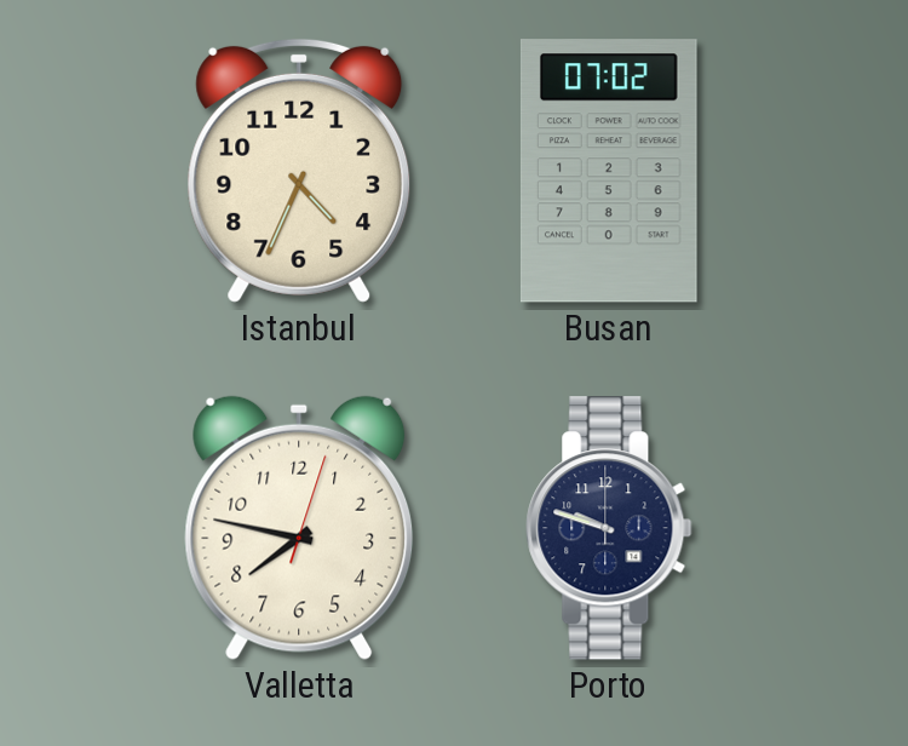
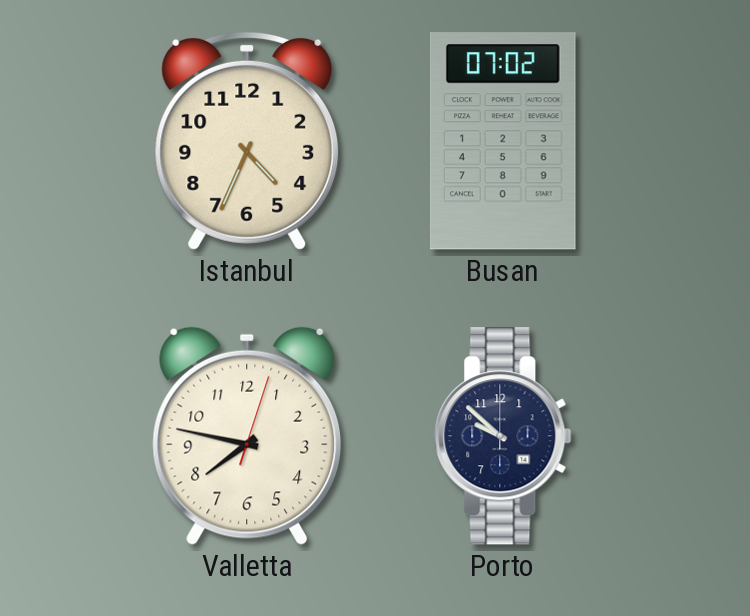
Porto: 9:48 -> 9:52
